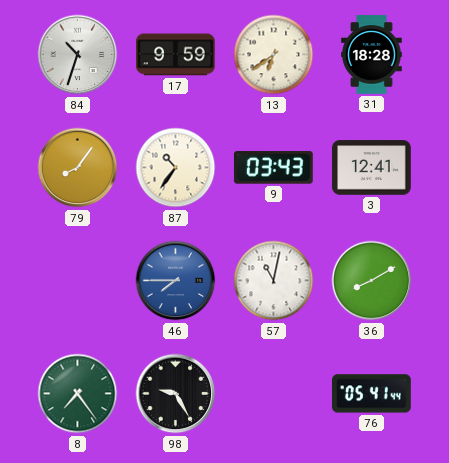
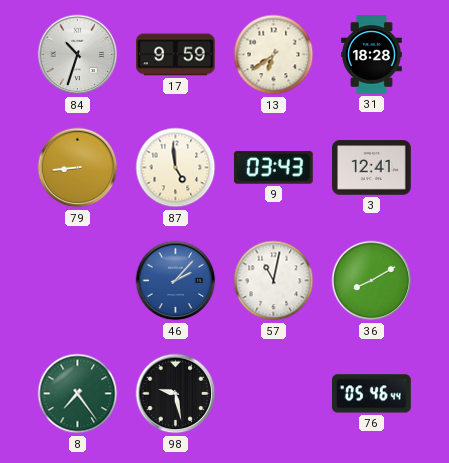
79: 8:06 -> 8:44
87: 10:36 -> 4:59
46: 7:45 -> 2:07
98: 9:25 -> 9:28
76: 05:41 -> 05:46
